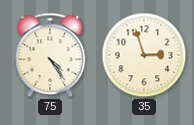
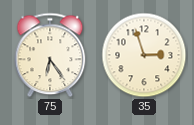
75: 4:24 -> 6:24
